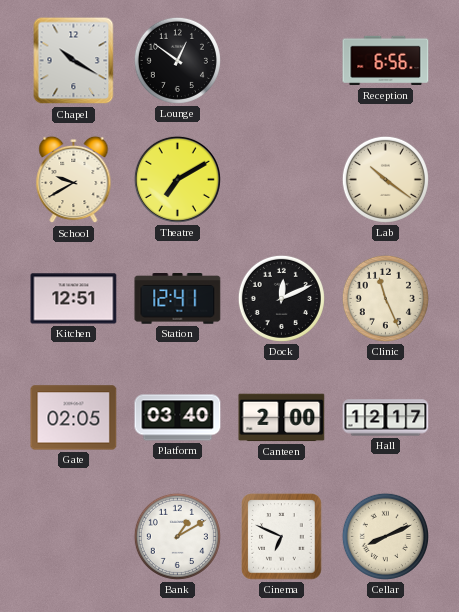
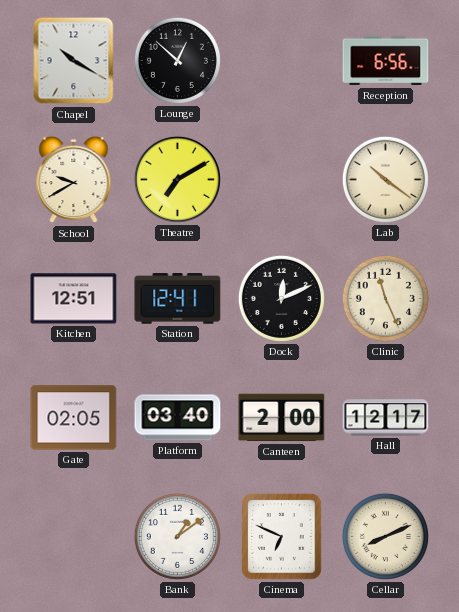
Lounge: 12:51 -> 12:52
Bank: 1:10 -> 1:09
